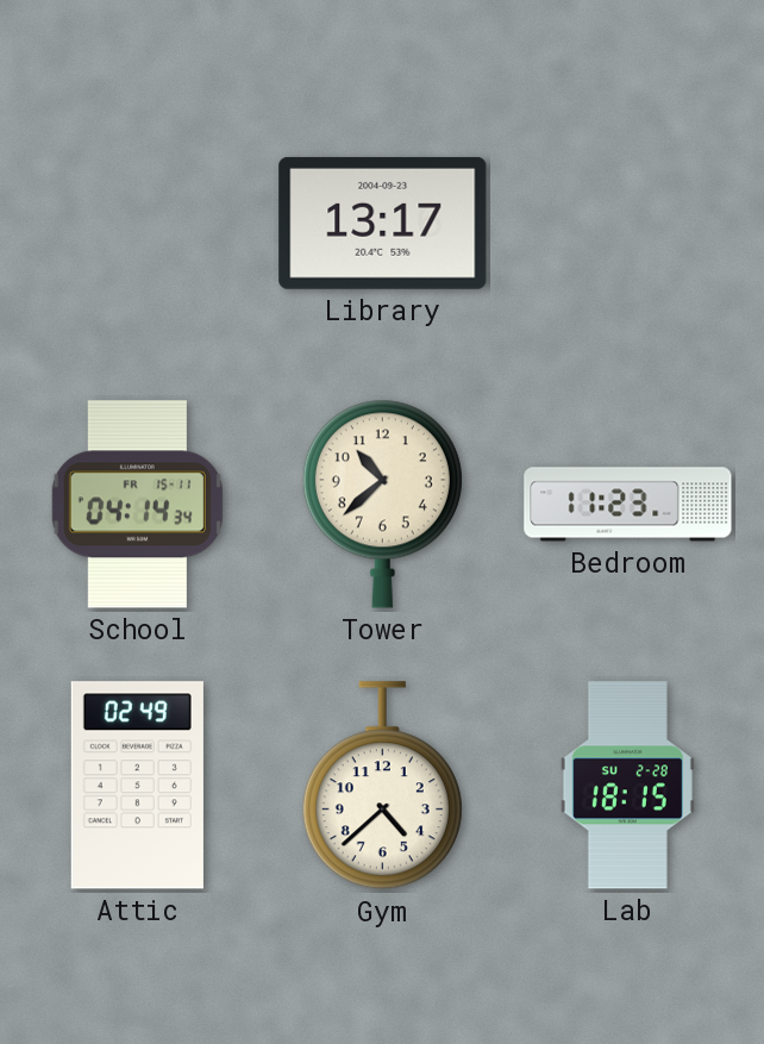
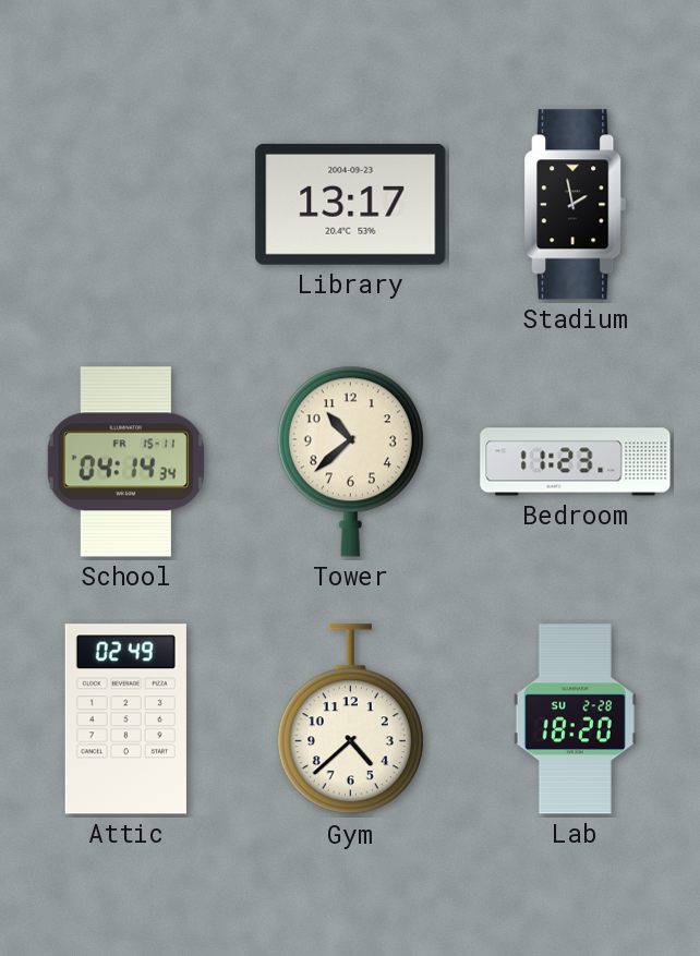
Stadium: none -> 1:58
Lab: 18:15 -> 18:20
